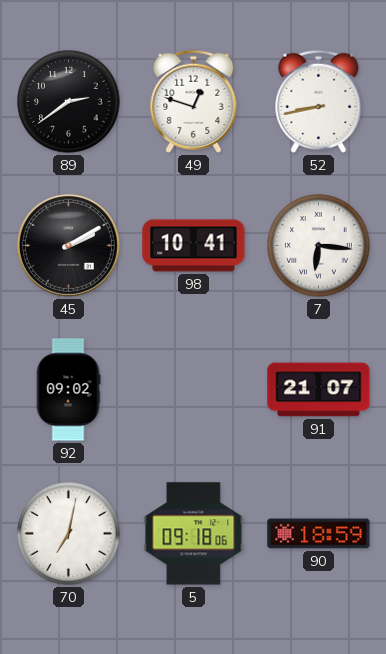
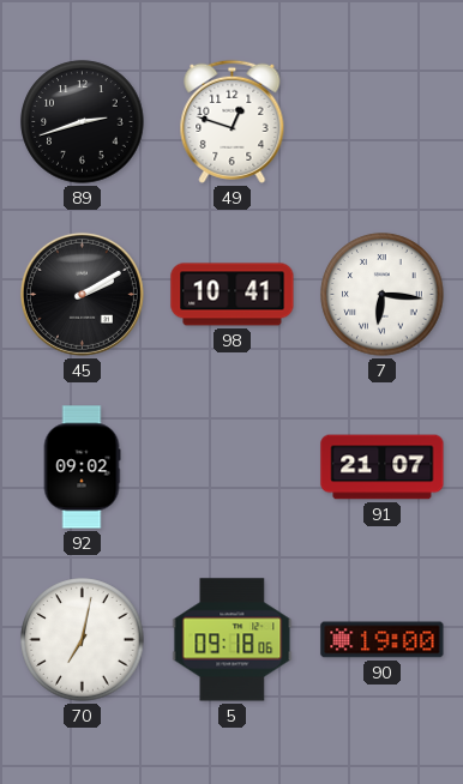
89: 2:39 -> 2:42
52: 8:43 -> none
90: 18:59 -> 19:00
